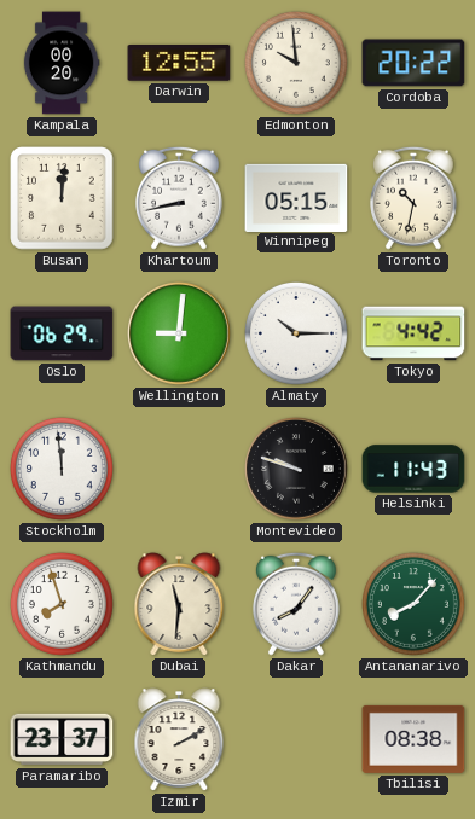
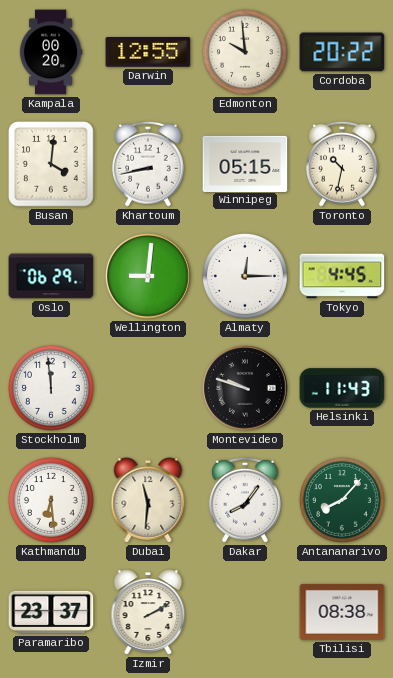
Busan: 12:01 -> 4:01
Almaty: 10:15 -> 12:15
Tokyo: 4:42 -> 4:45
Kathmandu: 7:57 -> 6:29
